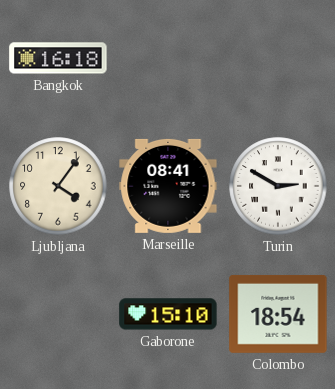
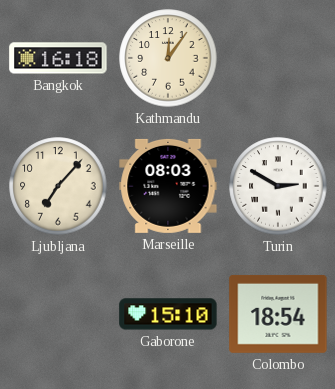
Kathmandu: none -> 12:06
Ljubljana: 4:06 -> 7:07
Marseille: 08:41 -> 08:03
